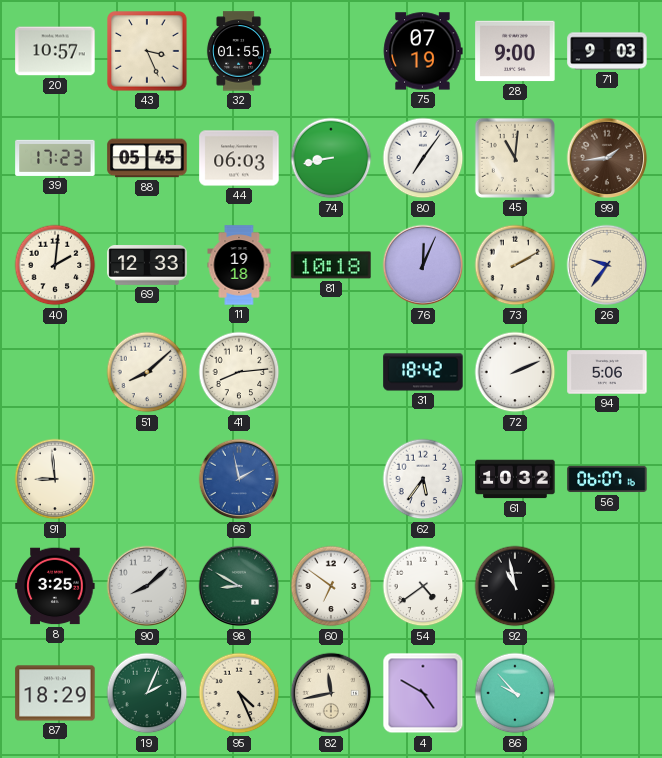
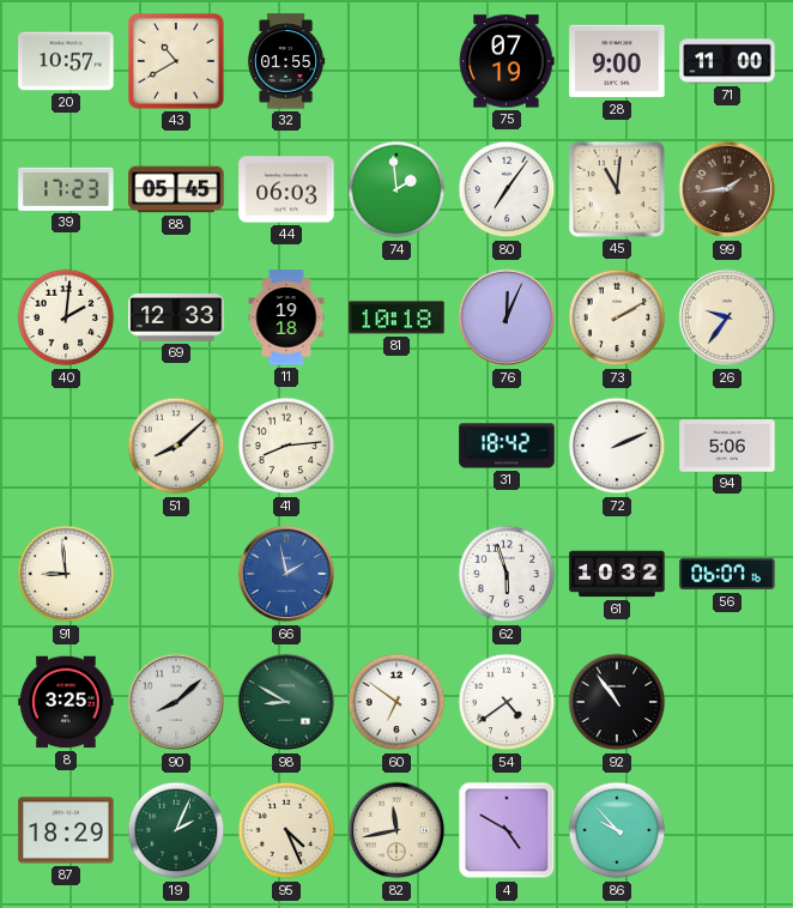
43: 3:26 -> 10:40
71: 9:03 -> 11:00
74: 8:43 -> 1:59
62: 5:36 -> 5:57
92: 10:58 -> 10:54
